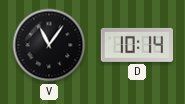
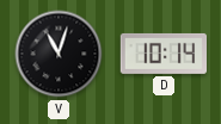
V: 11:06 -> 11:03
